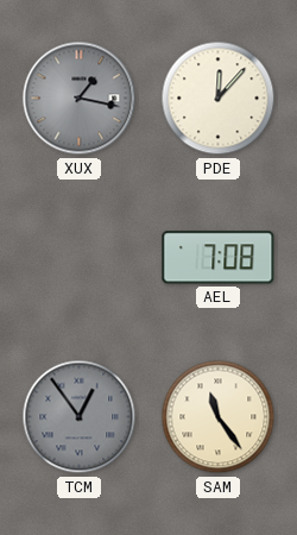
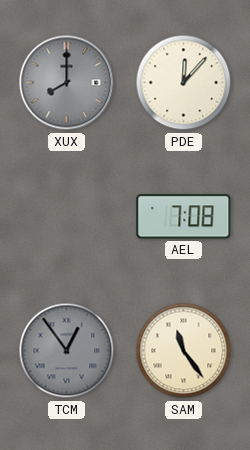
XUX: 1:17 -> 8:00
